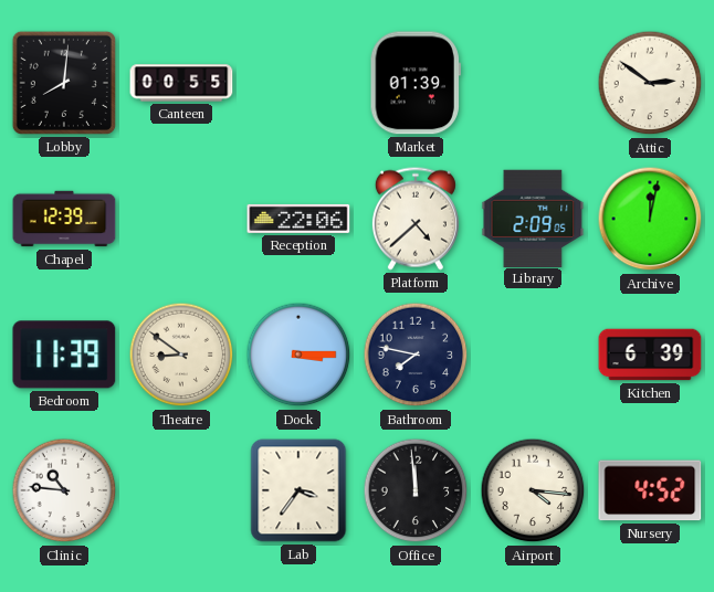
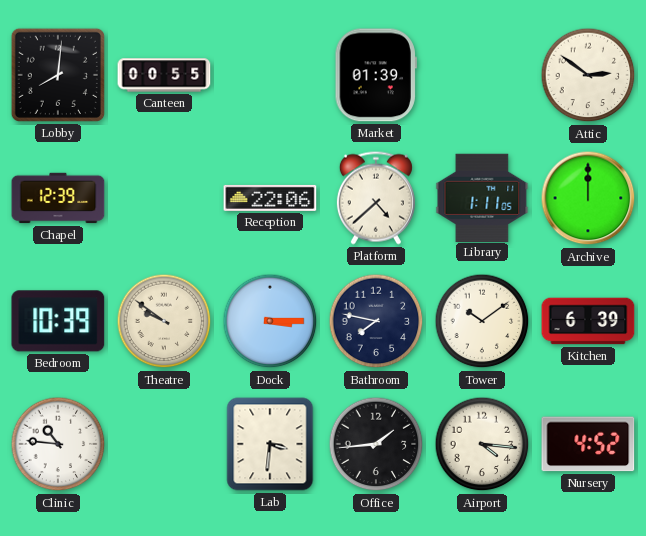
Library: 2:09 -> 1:11
Archive: 12:02 -> 12:00
Bedroom: 11:39 -> 10:39
Theatre: 8:51 -> 9:51
Tower: none -> 10:09
Lab: 3:36 -> 3:31
Office: 11:59 -> 1:44
